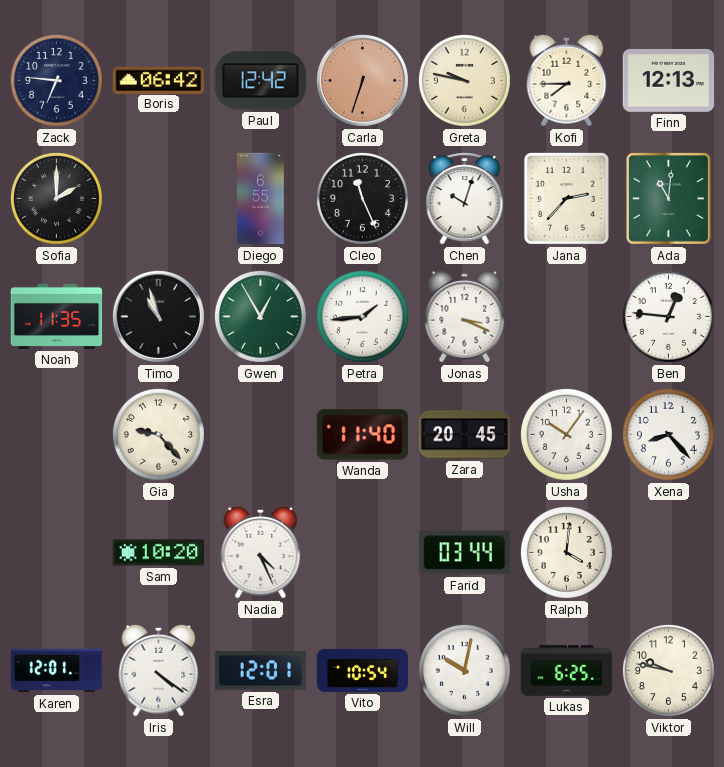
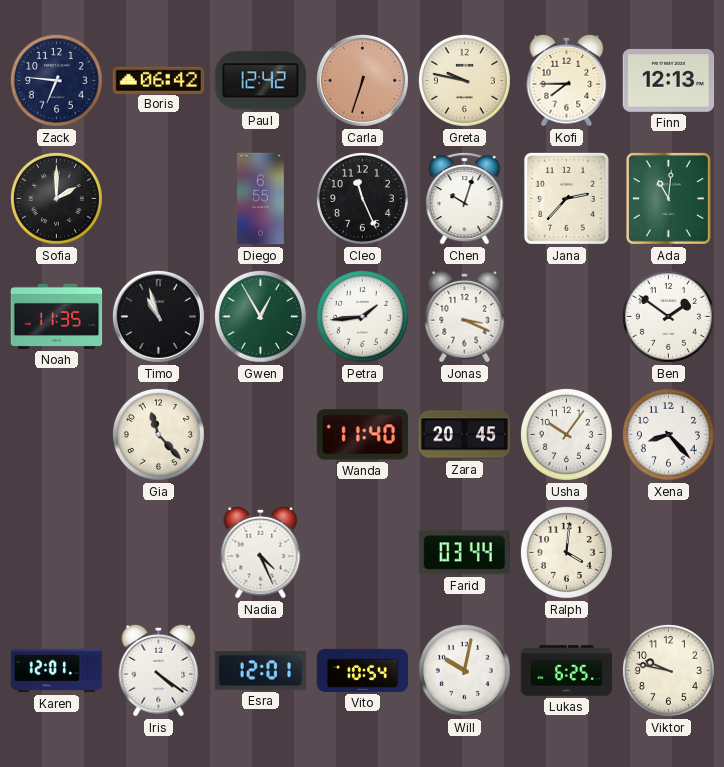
Ben: 12:46 -> 1:51
Gia: 9:23 -> 11:23
Sam: 10:20 -> none
